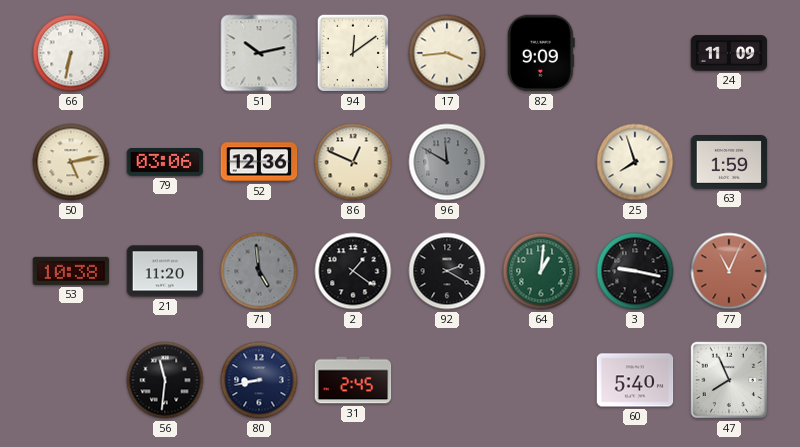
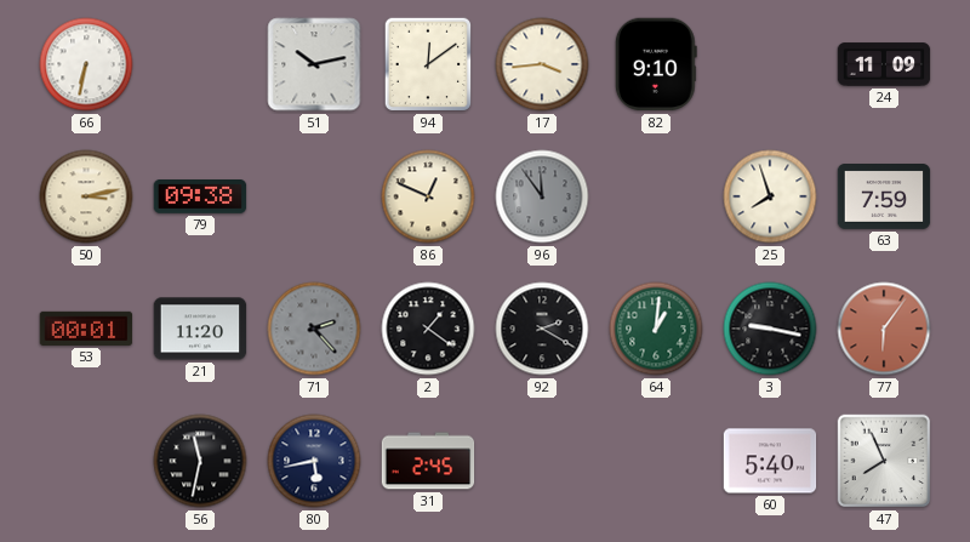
82: 9:09 -> 9:10
50: 5:13 -> 3:13
79: 03:06 -> 09:38
52: 12:36 -> none
96: 11:50 -> 11:54
63: 1:59 -> 7:59
53: 10:38 -> 00:01
71: 4:59 -> 2:23
77: 11:04 -> 6:06
56: 11:31 -> 11:32
80: 8:43 -> 5:43
